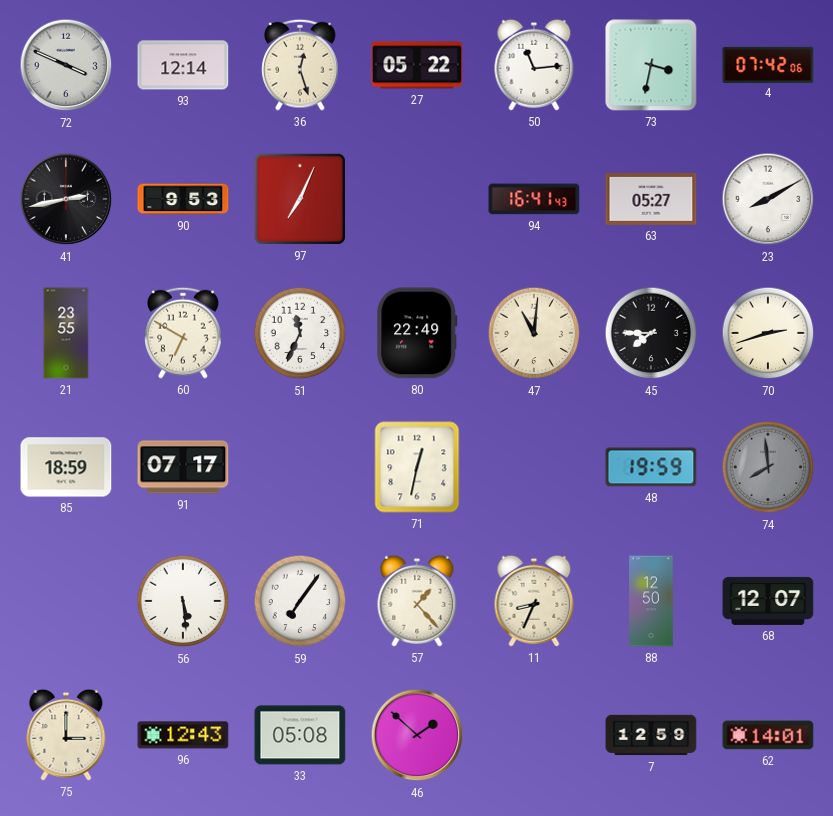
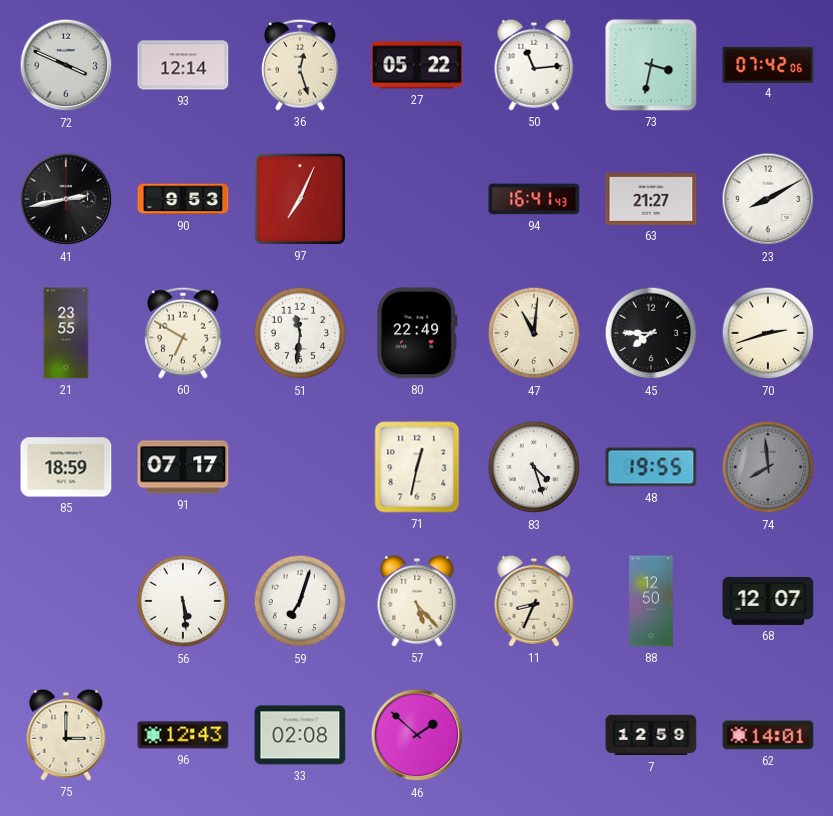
63: 05:27 -> 21:27
51: 11:34 -> 11:31
83: none -> 4:27
48: 19:59 -> 19:55
59: 7:06 -> 7:03
57: 1:23 -> 5:23
33: 05:08 -> 02:08
